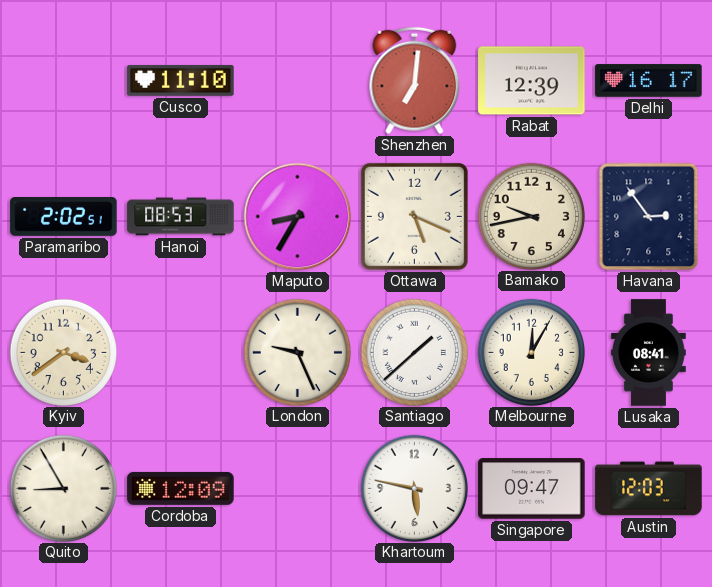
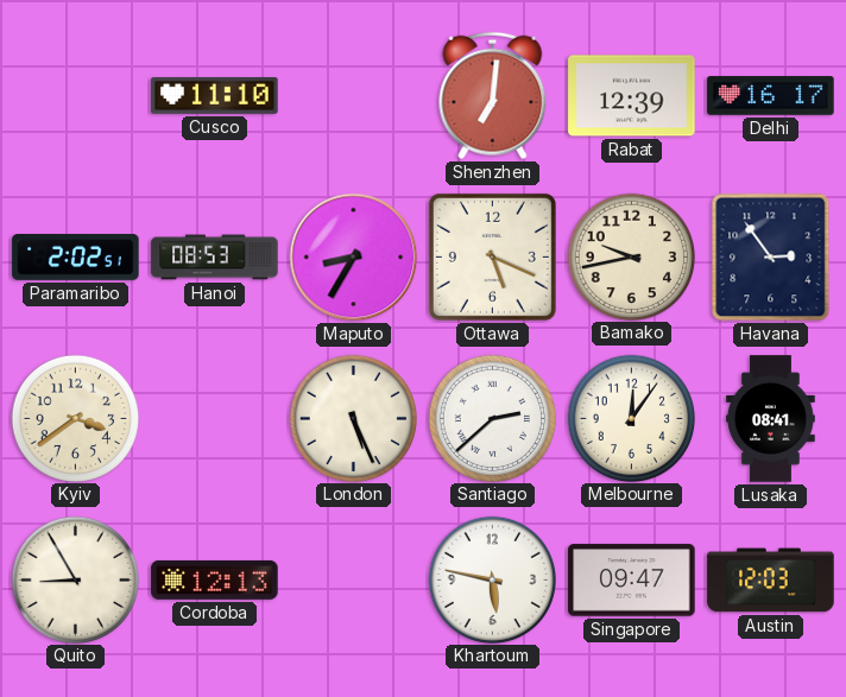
London: 9:26 -> 5:26
Santiago: 1:38 -> 2:38
Melbourne: 12:05 -> 12:06
Cordoba: 12:09 -> 12:13
